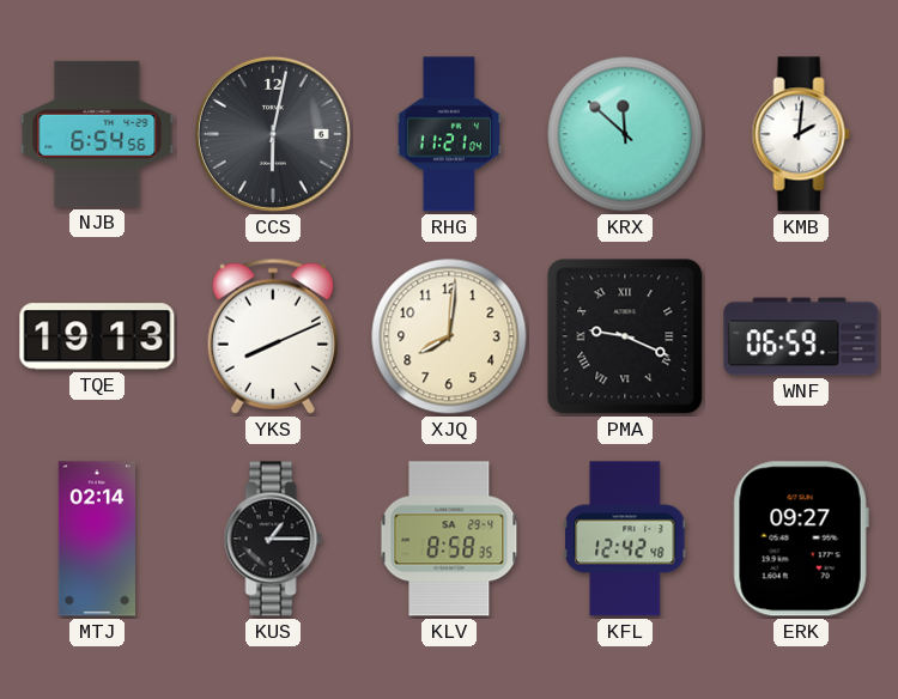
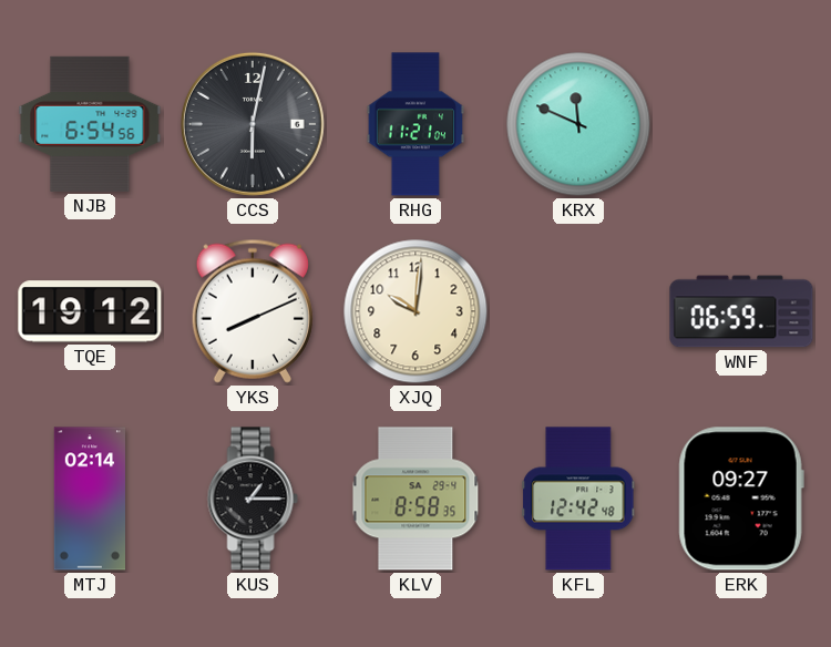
KRX: 11:52 -> 11:49
KMB: 2:01 -> none
TQE: 19:13 -> 19:12
XJQ: 8:01 -> 10:01
PMA: 9:19 -> none
